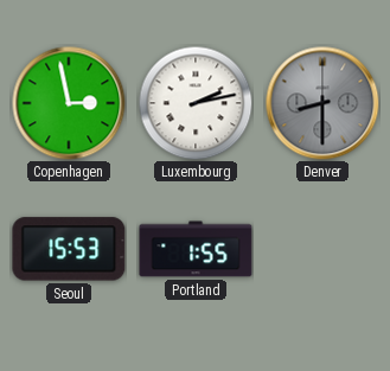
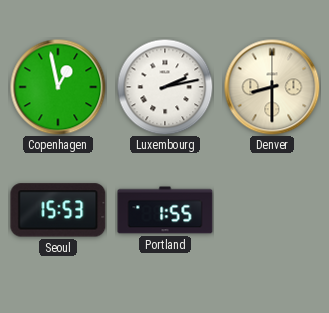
Copenhagen: 2:58 -> 12:58
Denver dial: grey -> cream
